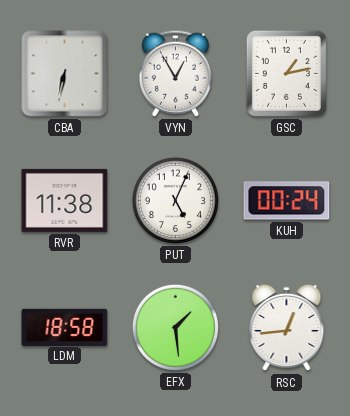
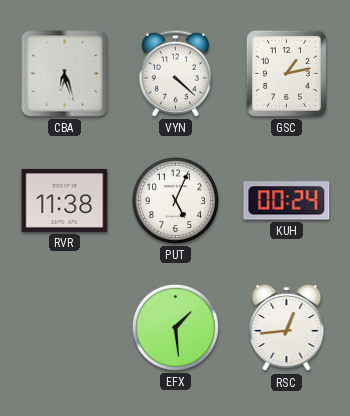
CBA: 6:32 -> 6:27
VYN: 12:55 -> 4:22
LDM: 18:58 -> none
